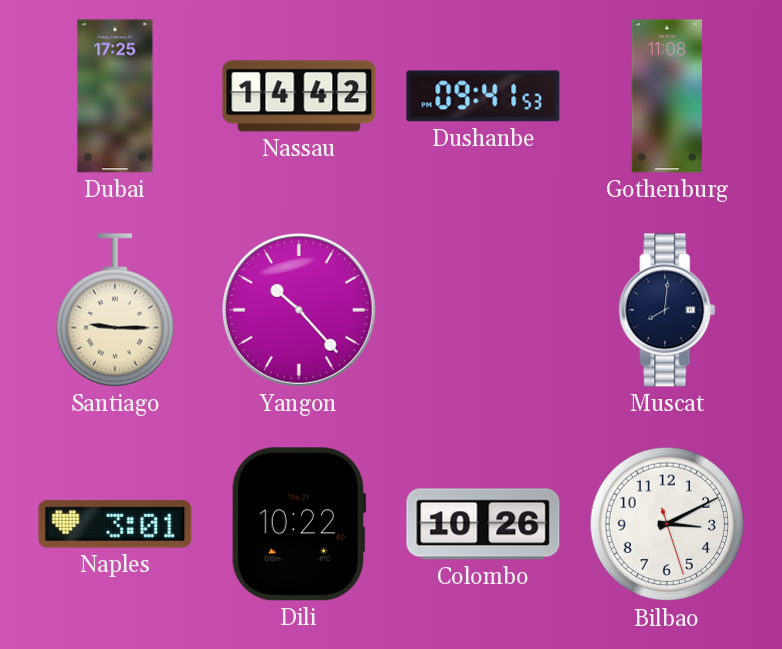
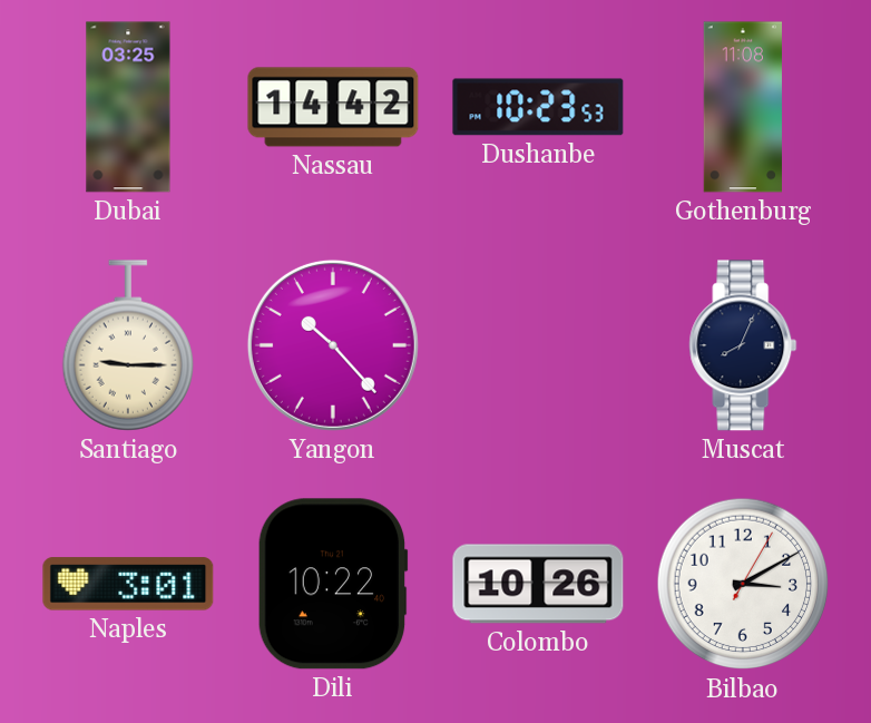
Dubai: 17:25 -> 03:25
Dushanbe: 09:41 -> 10:23
Muscat: 8:01 -> 8:04
Bilbao: 3:10:27 -> 3:10:05
